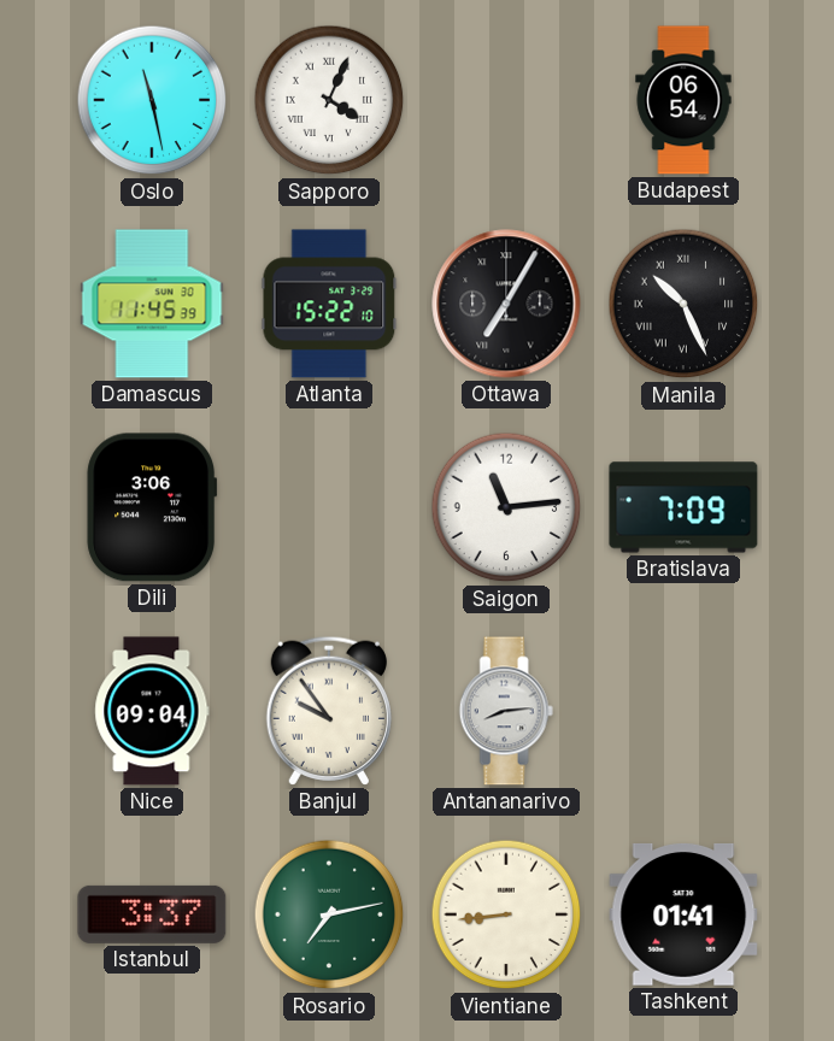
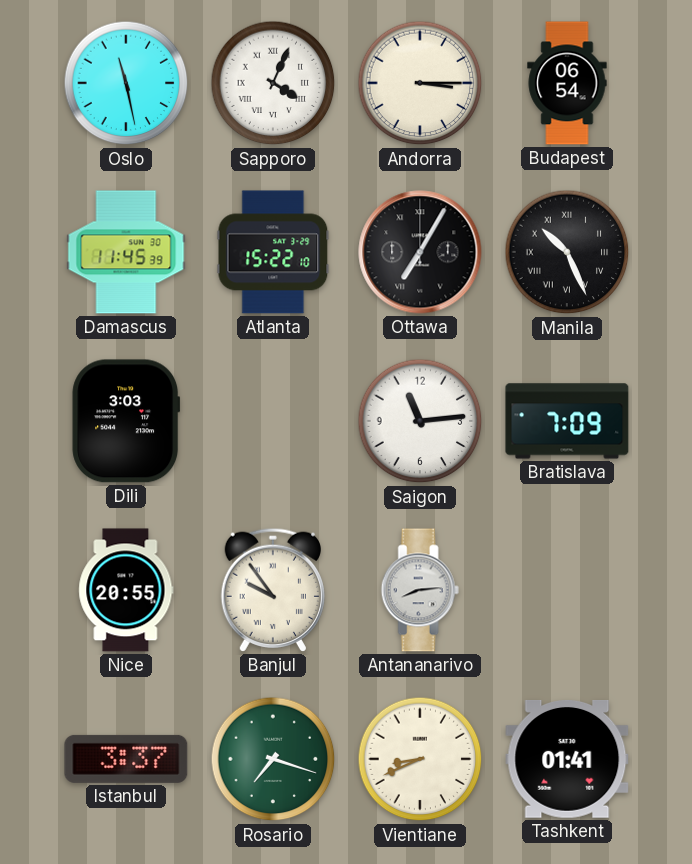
Andorra: none -> 3:15
Dili: 3:06 -> 3:03
Nice: 09:04 -> 20:55
Rosario: 7:13 -> 7:18
Vientiane: 8:44 -> 8:41
